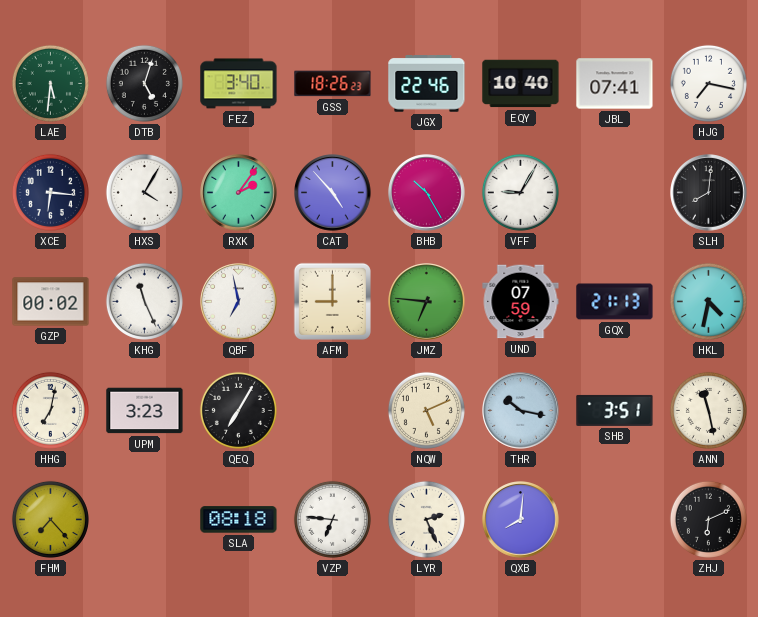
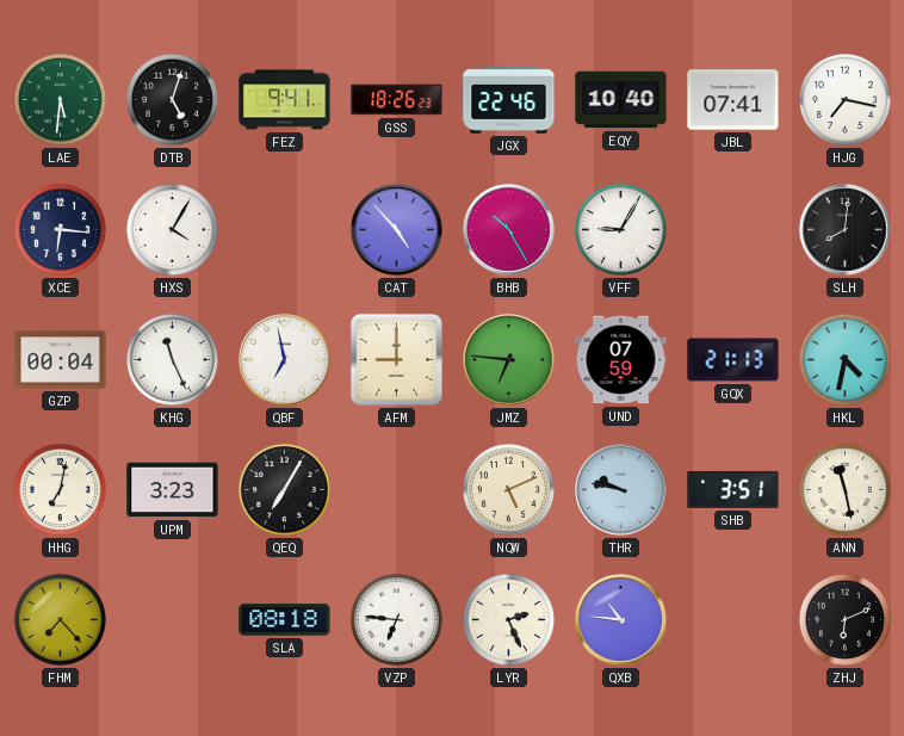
FEZ: 3:40 -> 9:41
RXK: 2:06 -> none
GZP: 00:02 -> 00:04
THR: 10:17 -> 9:47
QXB: 8:01 -> 10:46
